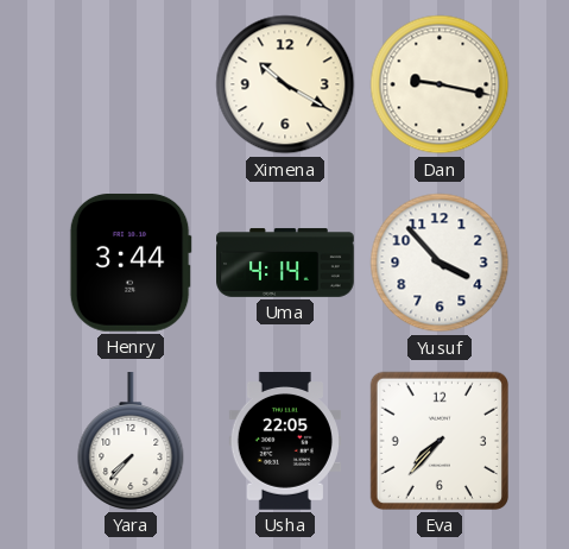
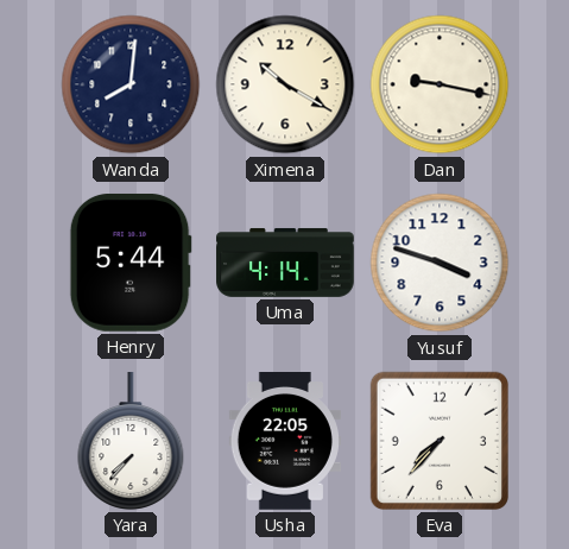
Wanda: none -> 8:01
Henry: 3:44 -> 5:44
Yusuf: 3:53 -> 3:48
